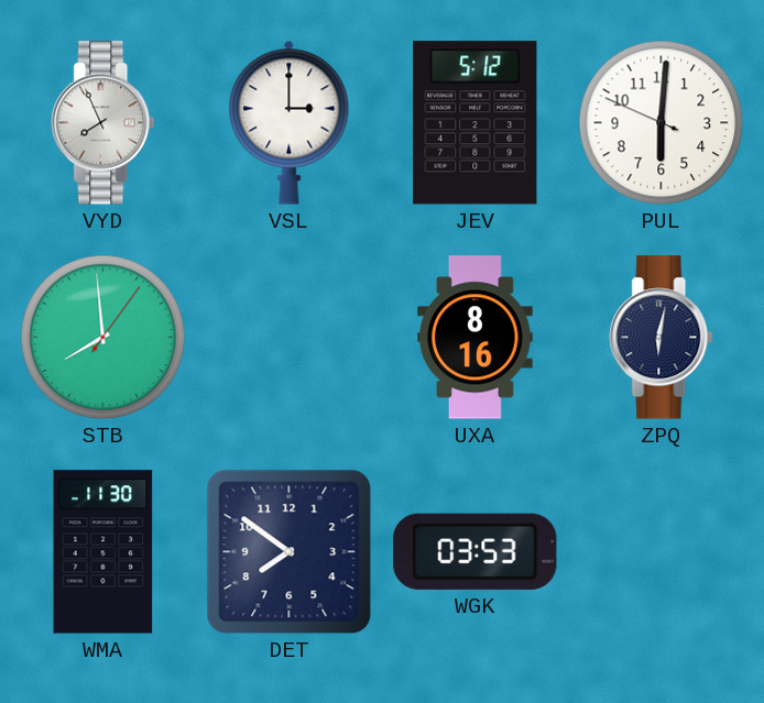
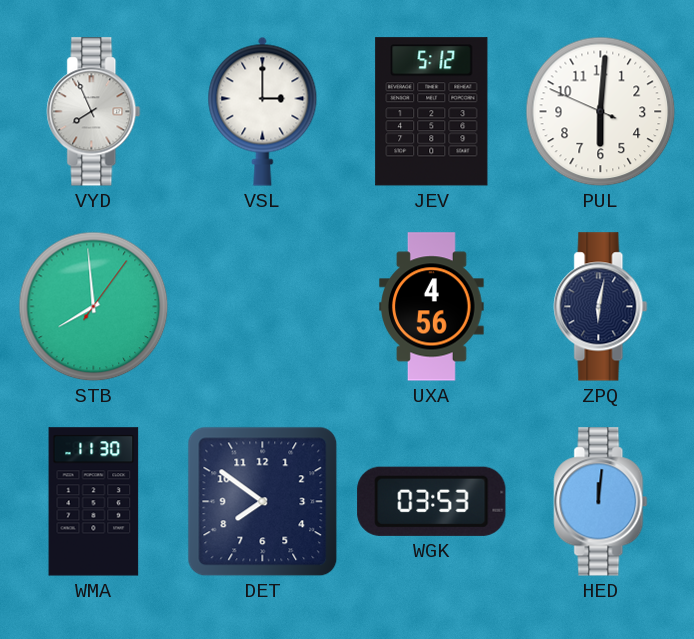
UXA: 8:16 -> 4:56
HED: none -> 12:01
